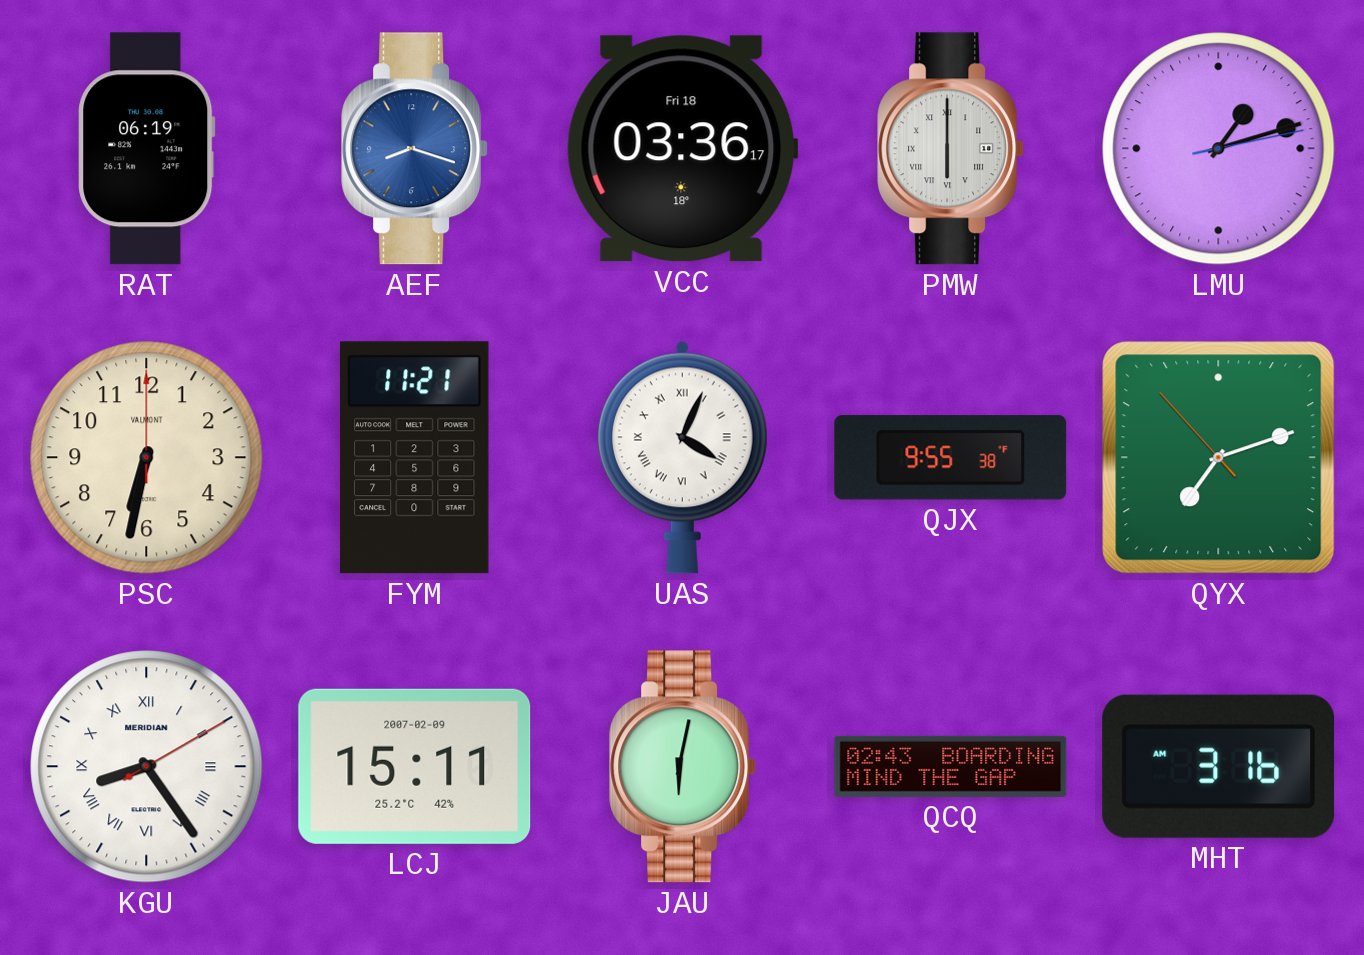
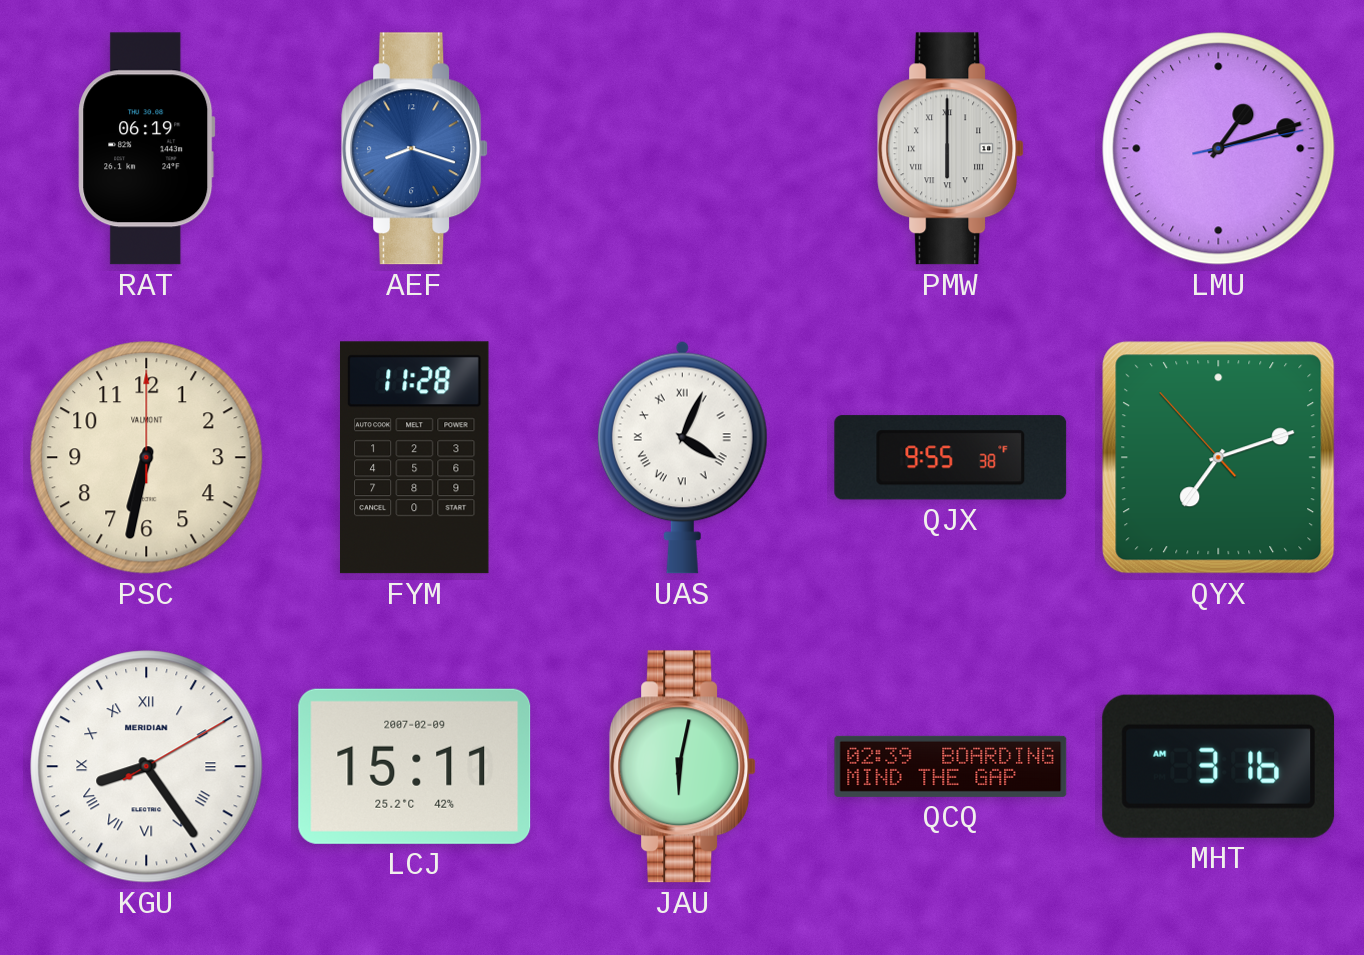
VCC: 03:36 -> none
FYM: 11:21 -> 11:28
QCQ: 02:43 -> 02:39
